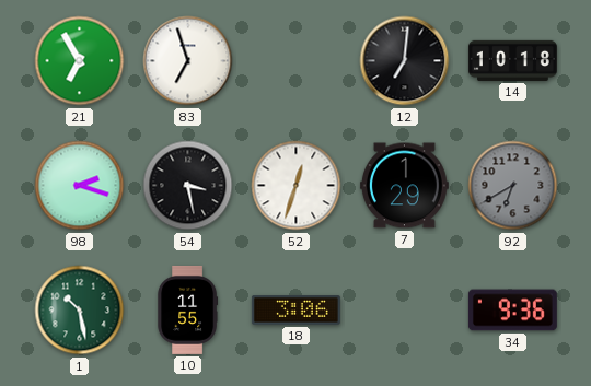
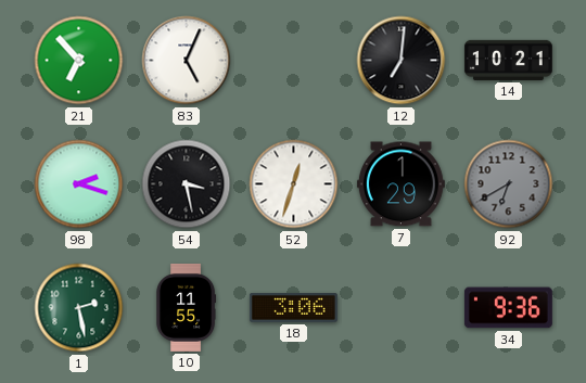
21: 6:55 -> 6:53
83: 6:57 -> 5:04
14: 10:18 -> 10:21
1: 10:28 -> 2:28
